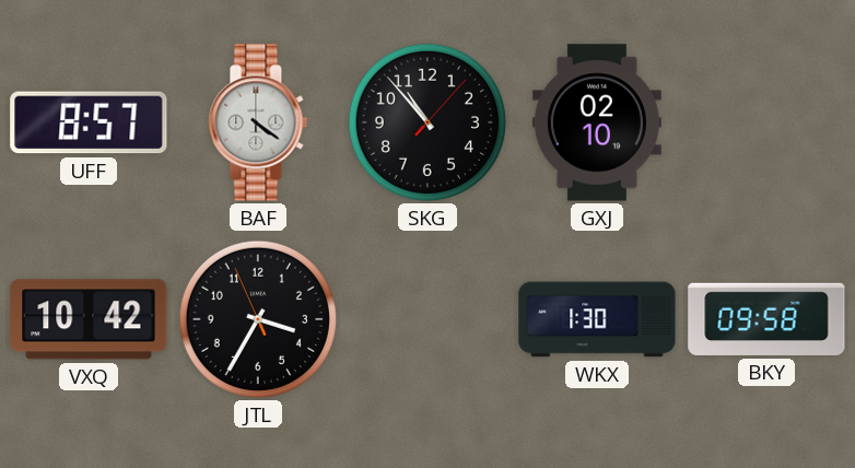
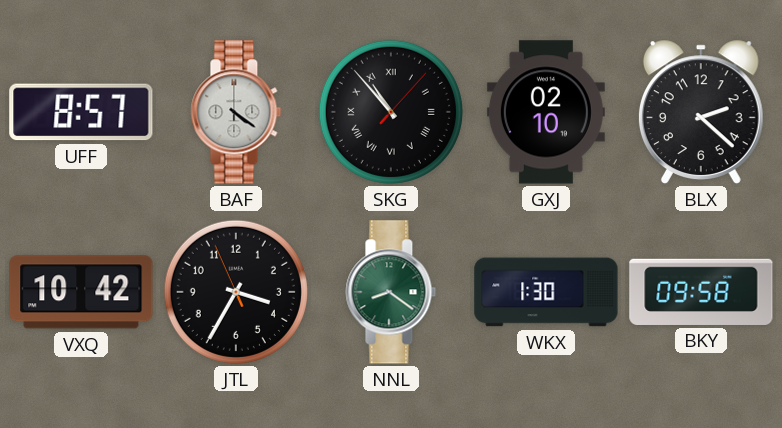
SKG numerals: Arabic -> Roman
BLX: none -> 2:22
NNL: none -> 8:21
